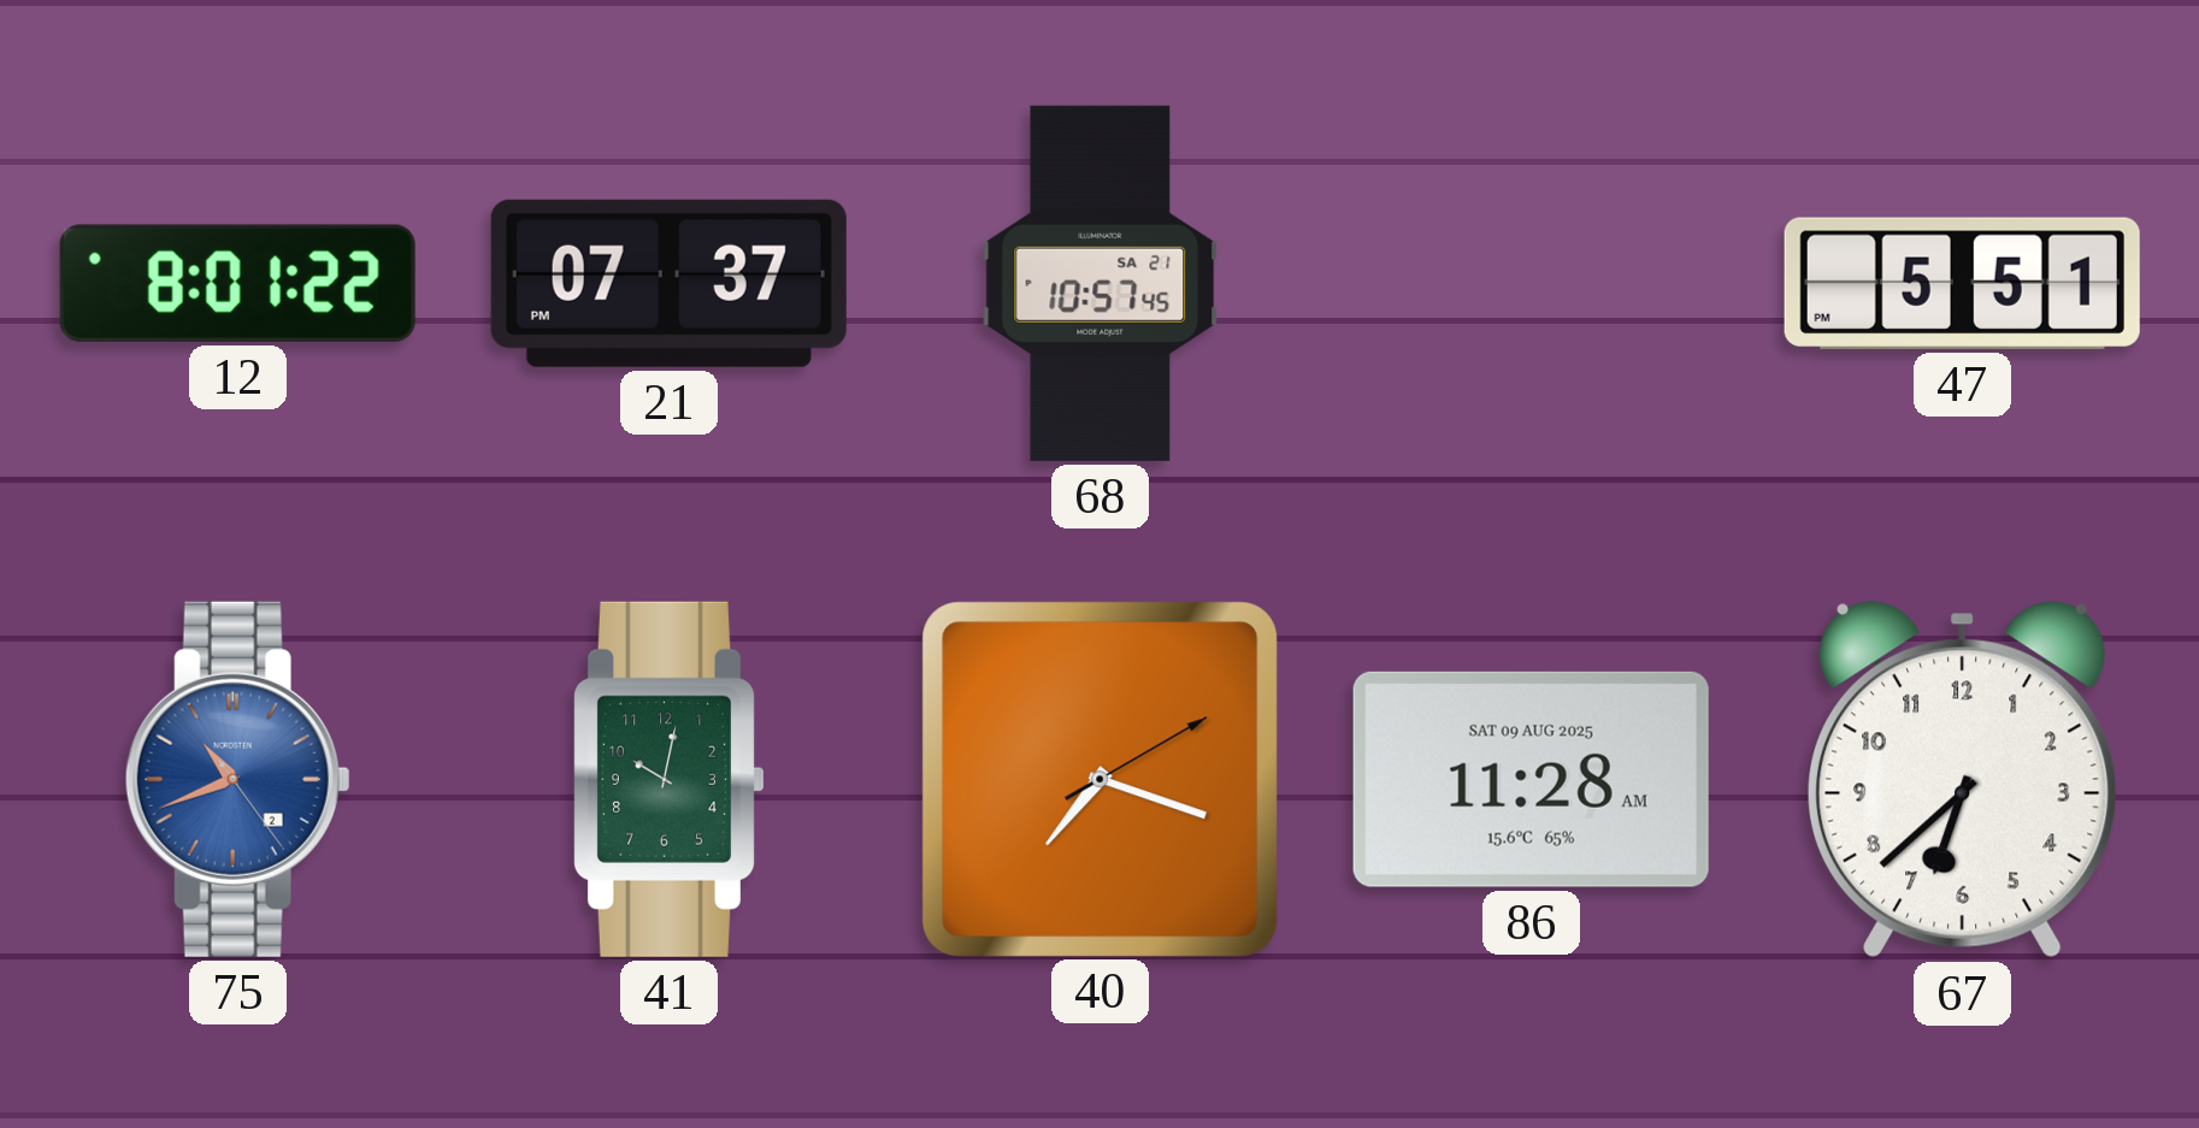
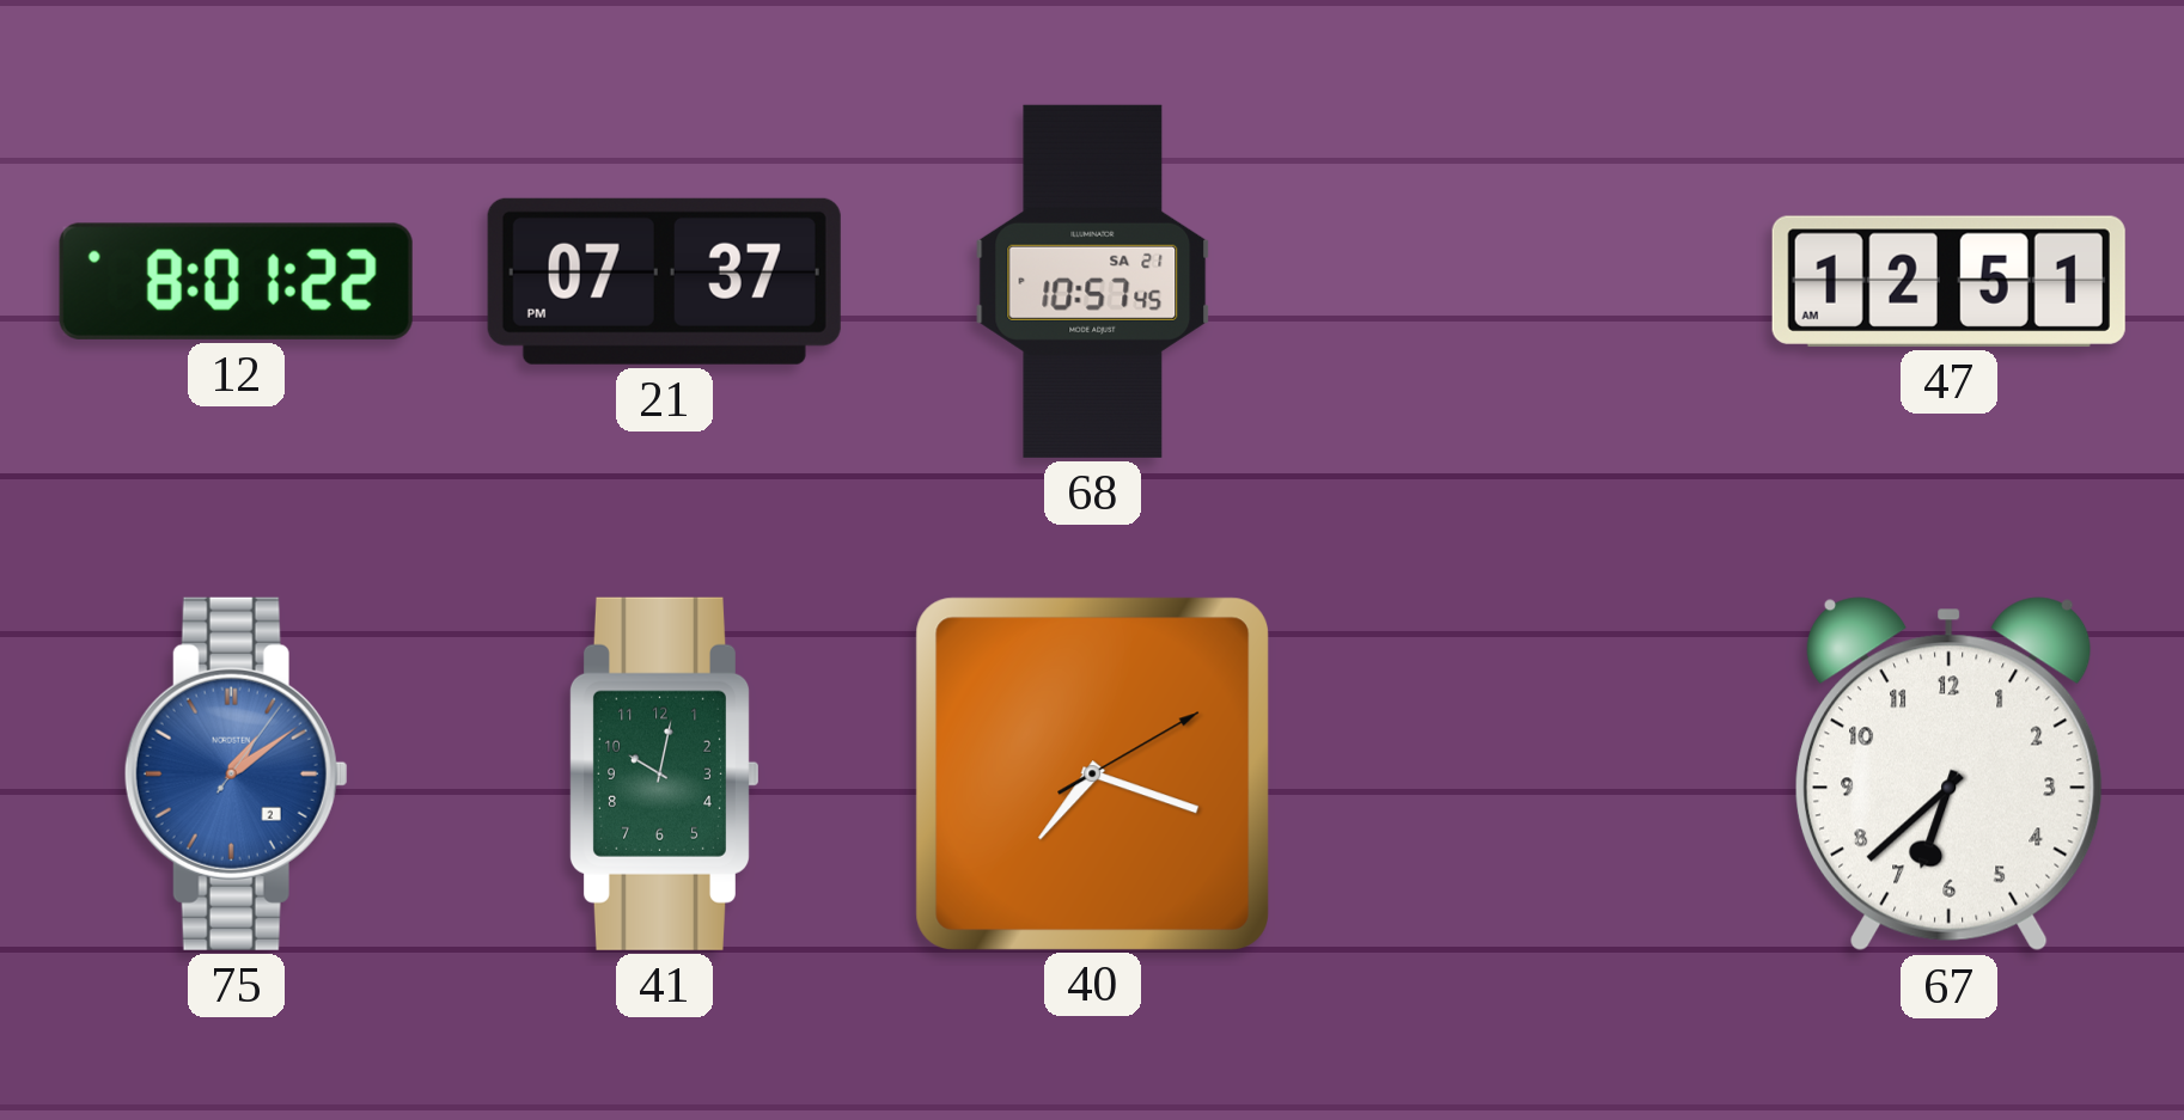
47: 5:51 -> 12:51
75: 10:41 -> 1:09
86: 11:28 -> none
